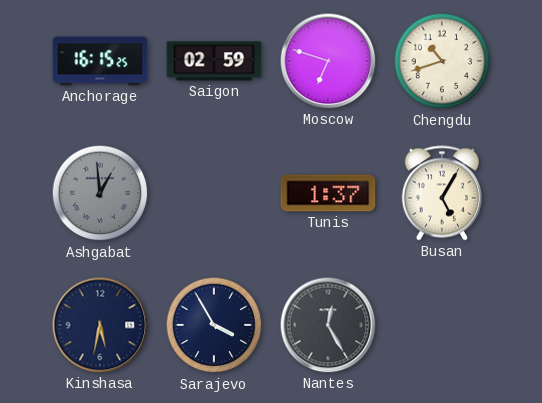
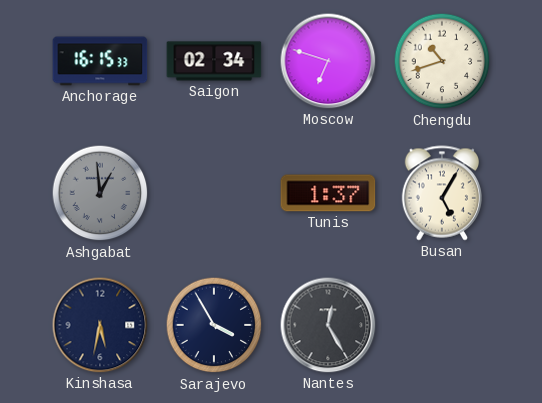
Anchorage: 16:15:25 -> 16:15:33
Saigon: 02:59 -> 02:34
